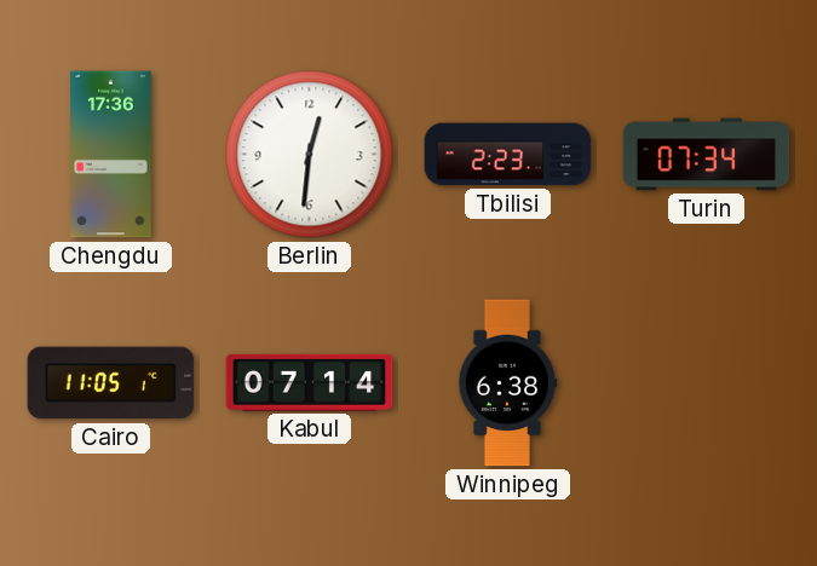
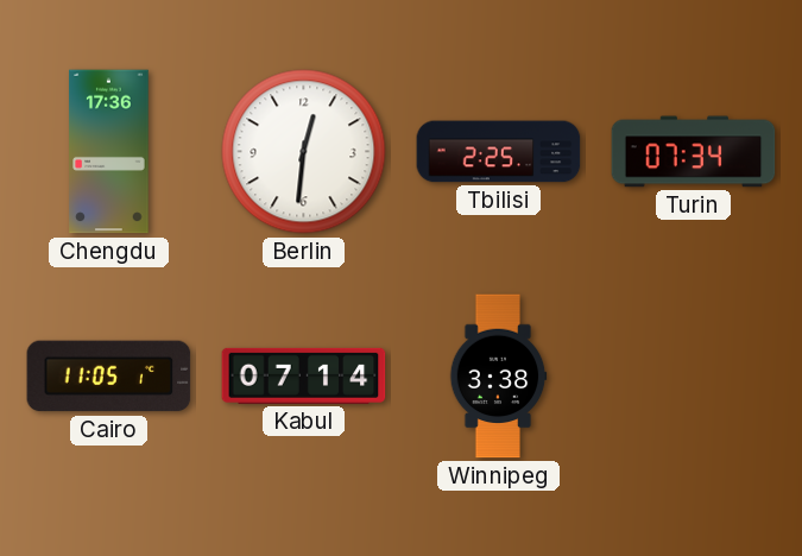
Tbilisi: 2:23 -> 2:25
Winnipeg: 6:38 -> 3:38
